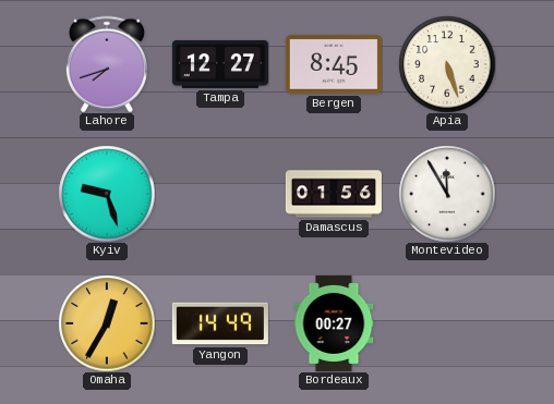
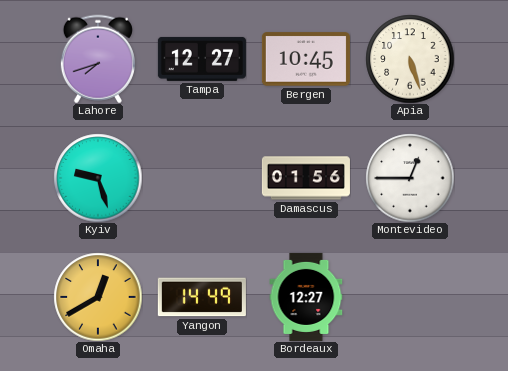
Bergen: 8:45 -> 10:45
Montevideo: 11:55 -> 12:45
Omaha: 12:35 -> 12:40
Bordeaux: 00:27 -> 12:27
